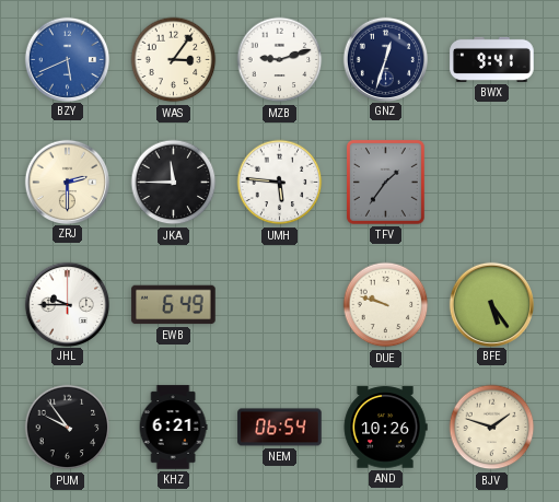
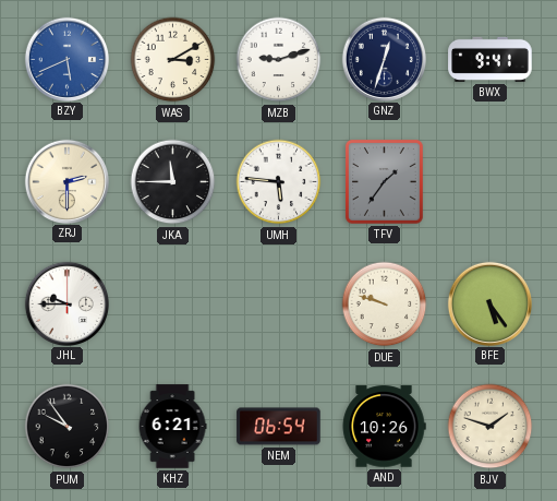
WAS: 3:06 -> 3:10
EWB: 6:49 -> none
